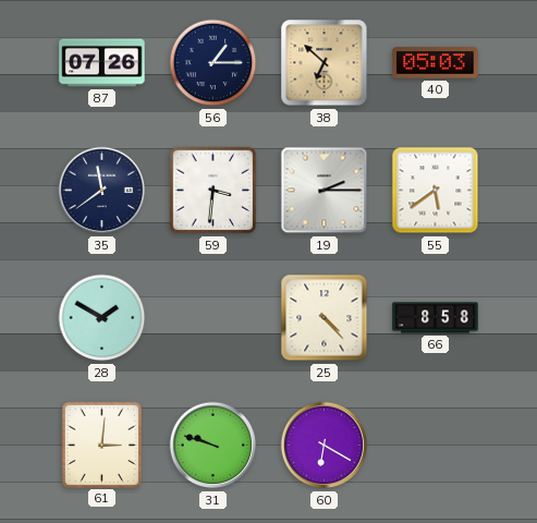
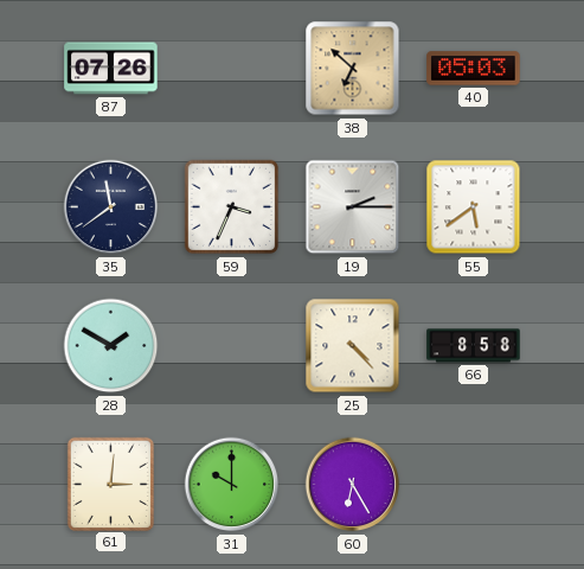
56: 1:15 -> none
59: 3:31 -> 3:34
31: 9:48 -> 10:00
60: 6:20 -> 6:25
